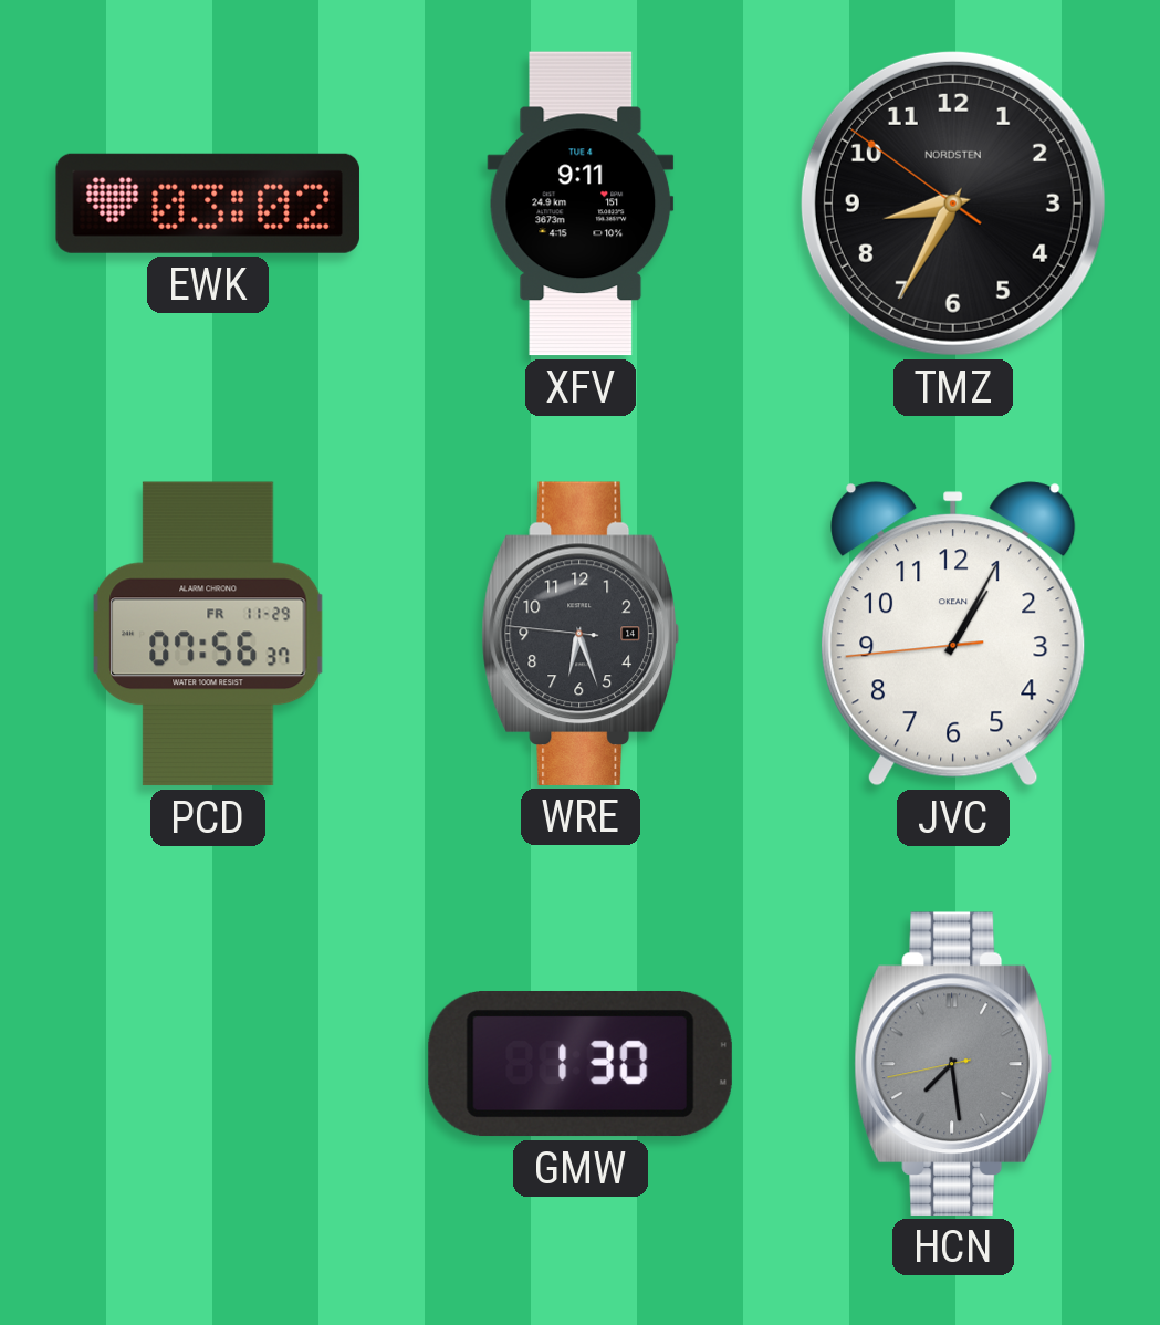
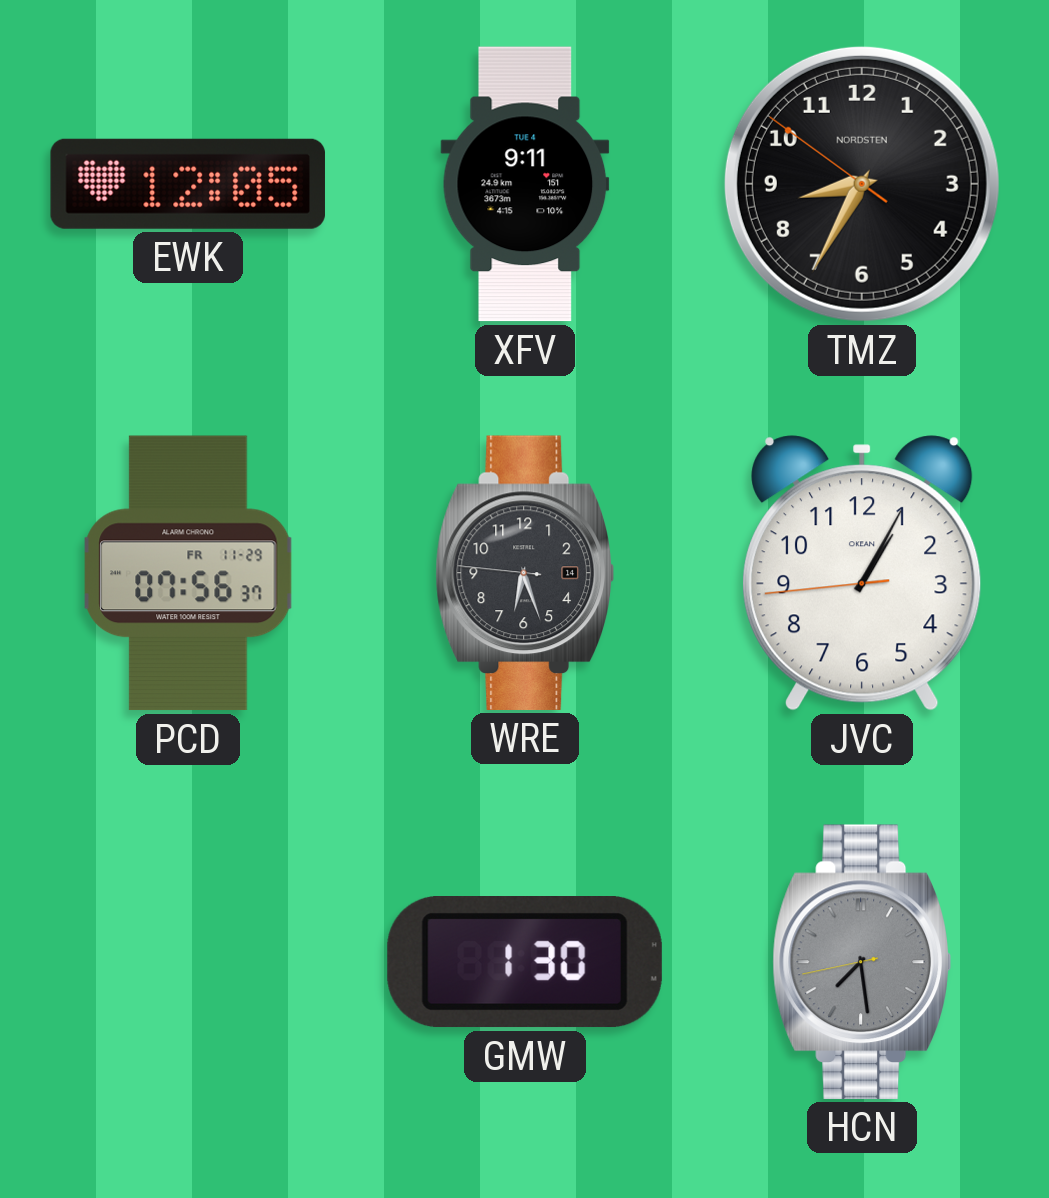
EWK: 03:02 -> 12:05
